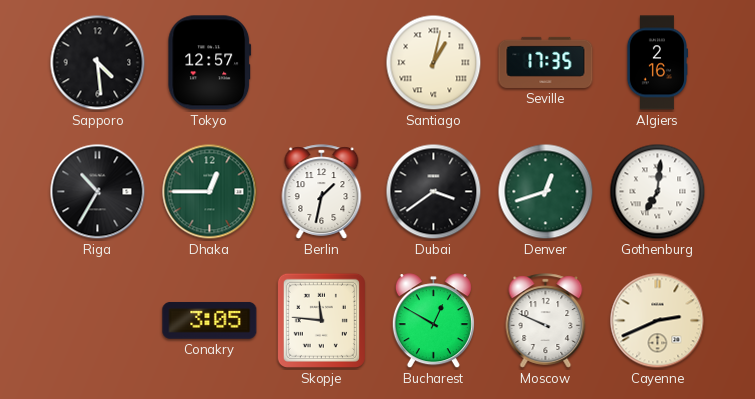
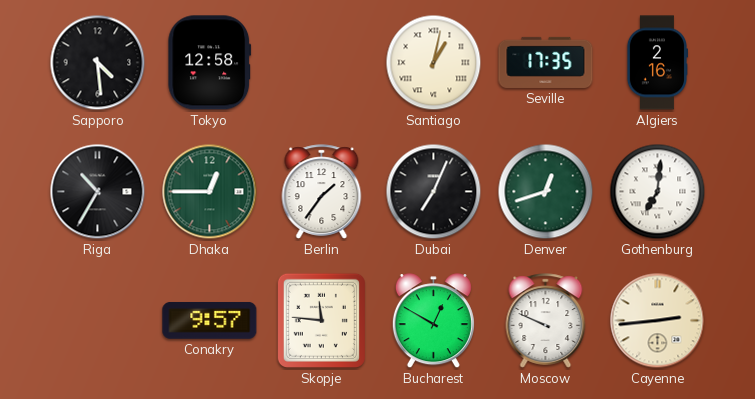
Tokyo: 12:57 -> 12:58
Berlin: 1:32 -> 1:36
Dubai: 3:39 -> 7:04
Conakry: 3:05 -> 9:57
Cayenne: 2:41 -> 2:44
